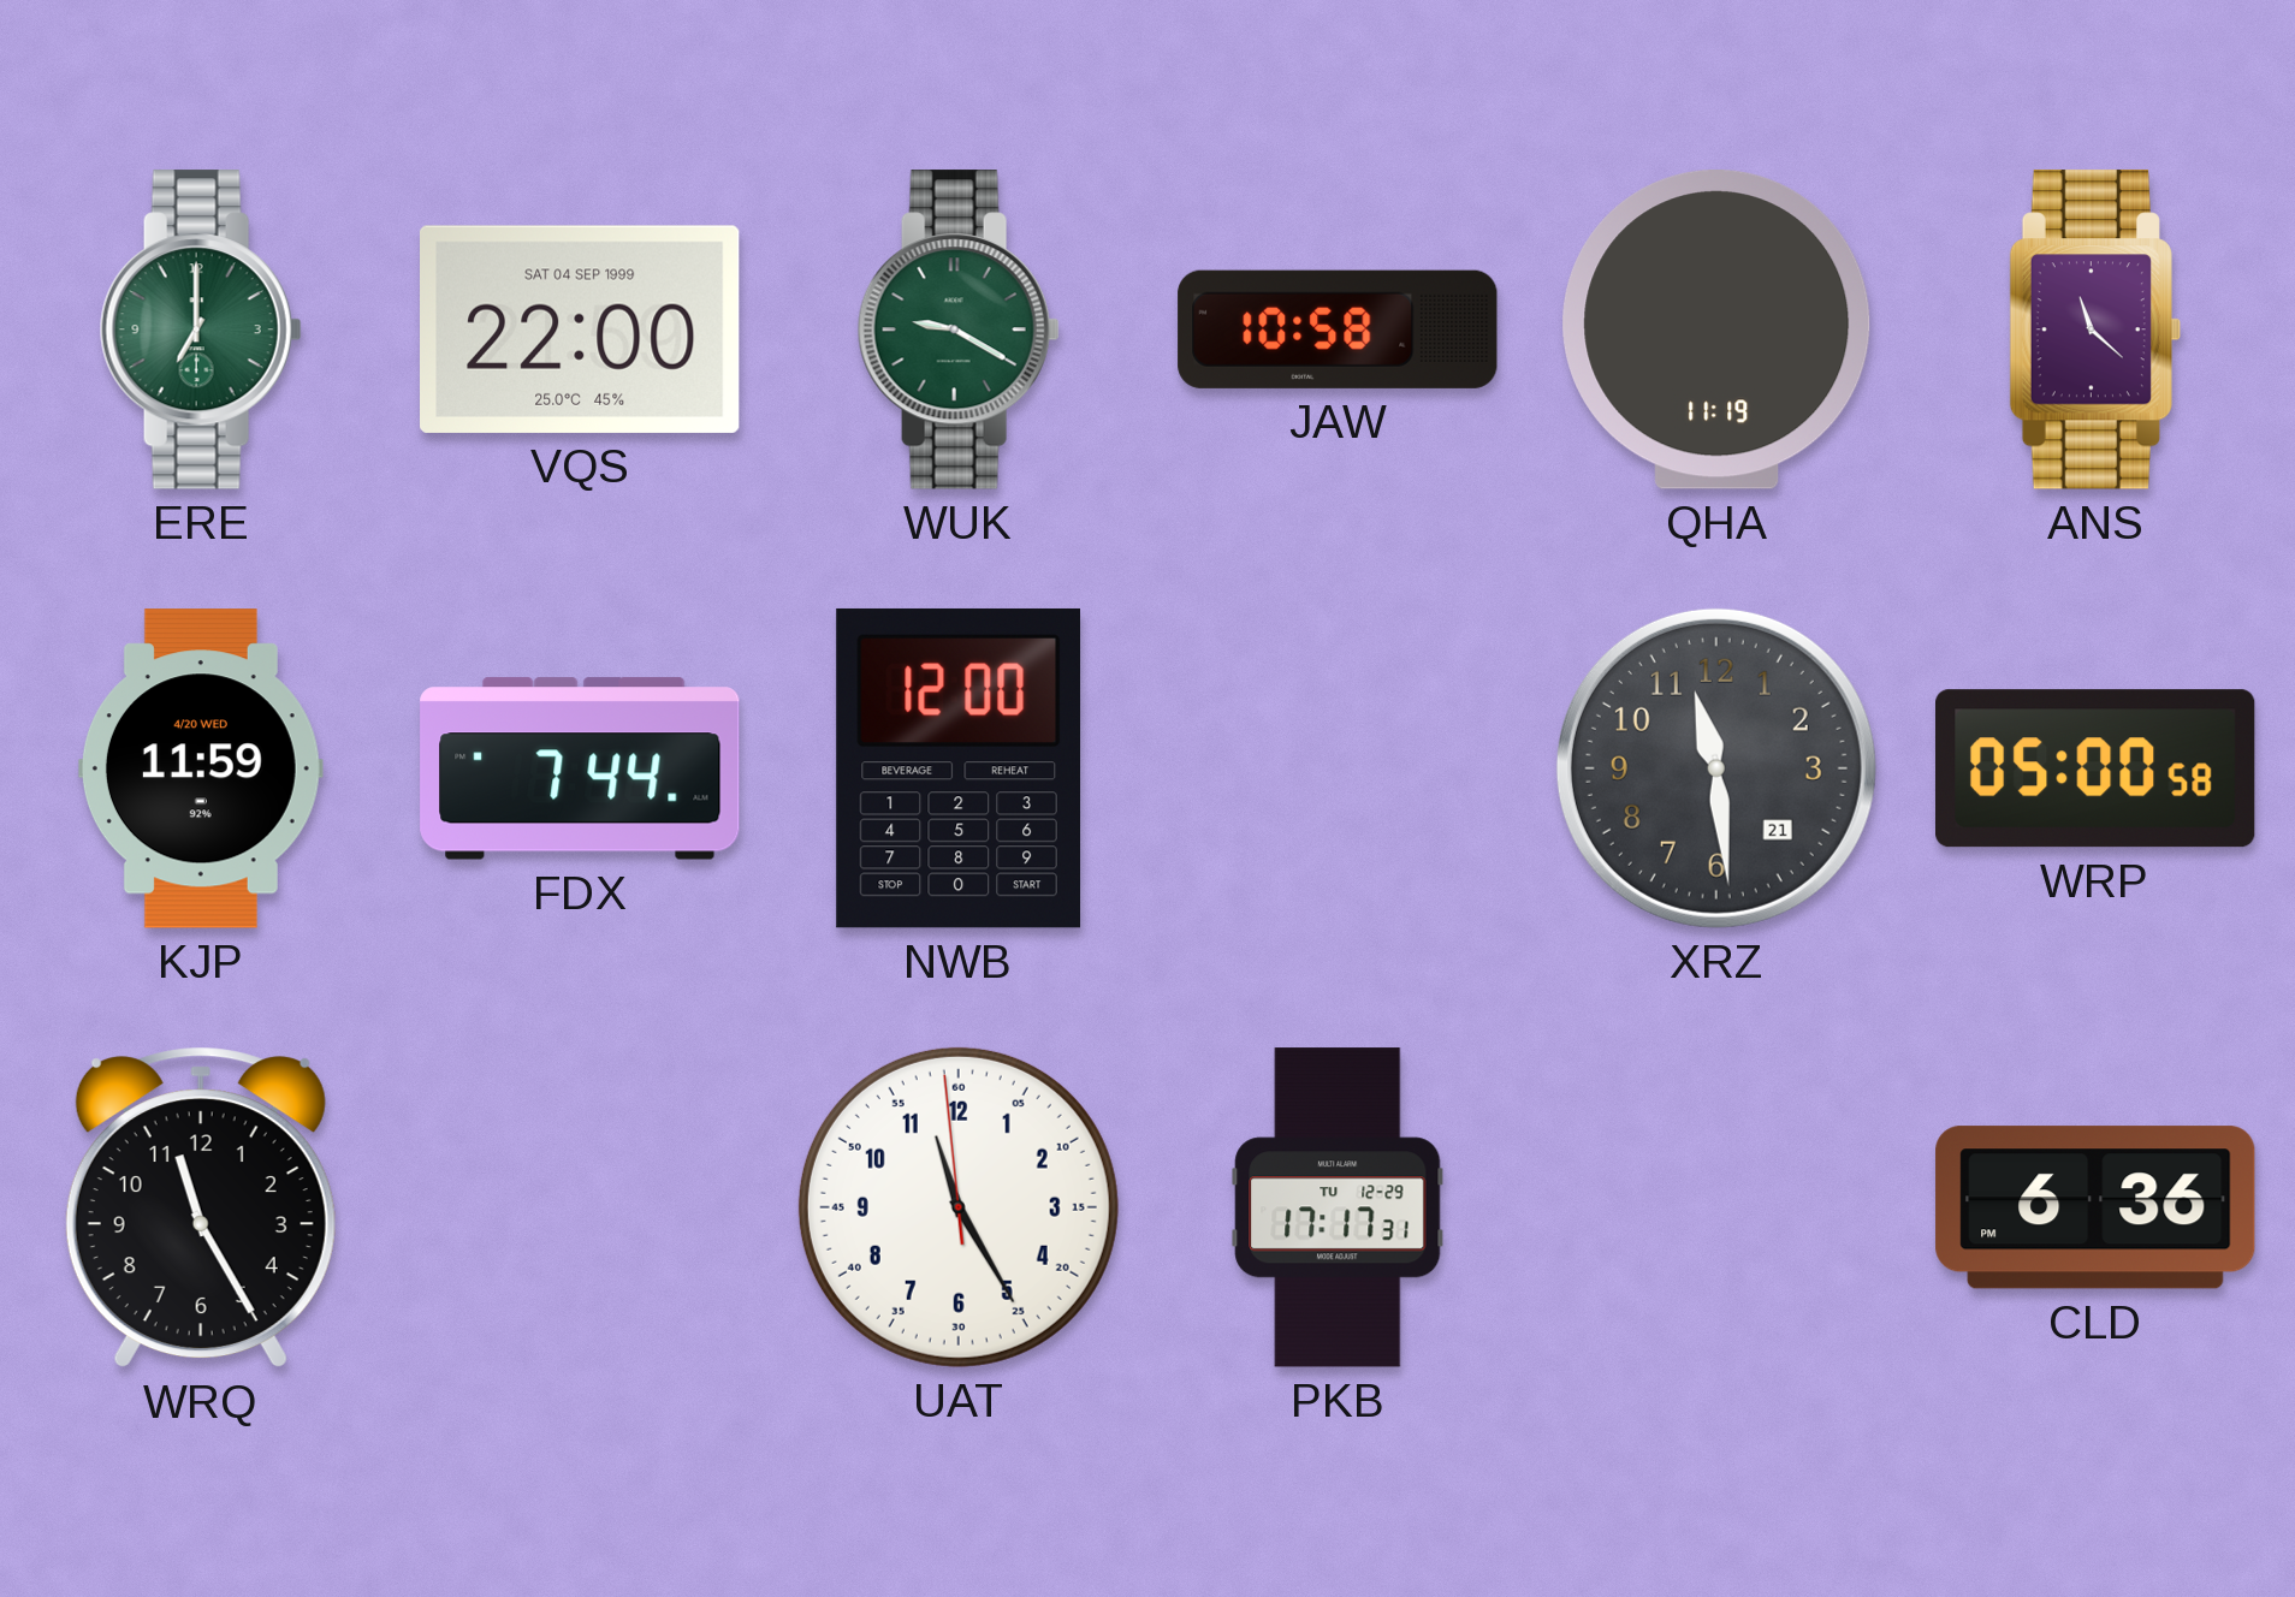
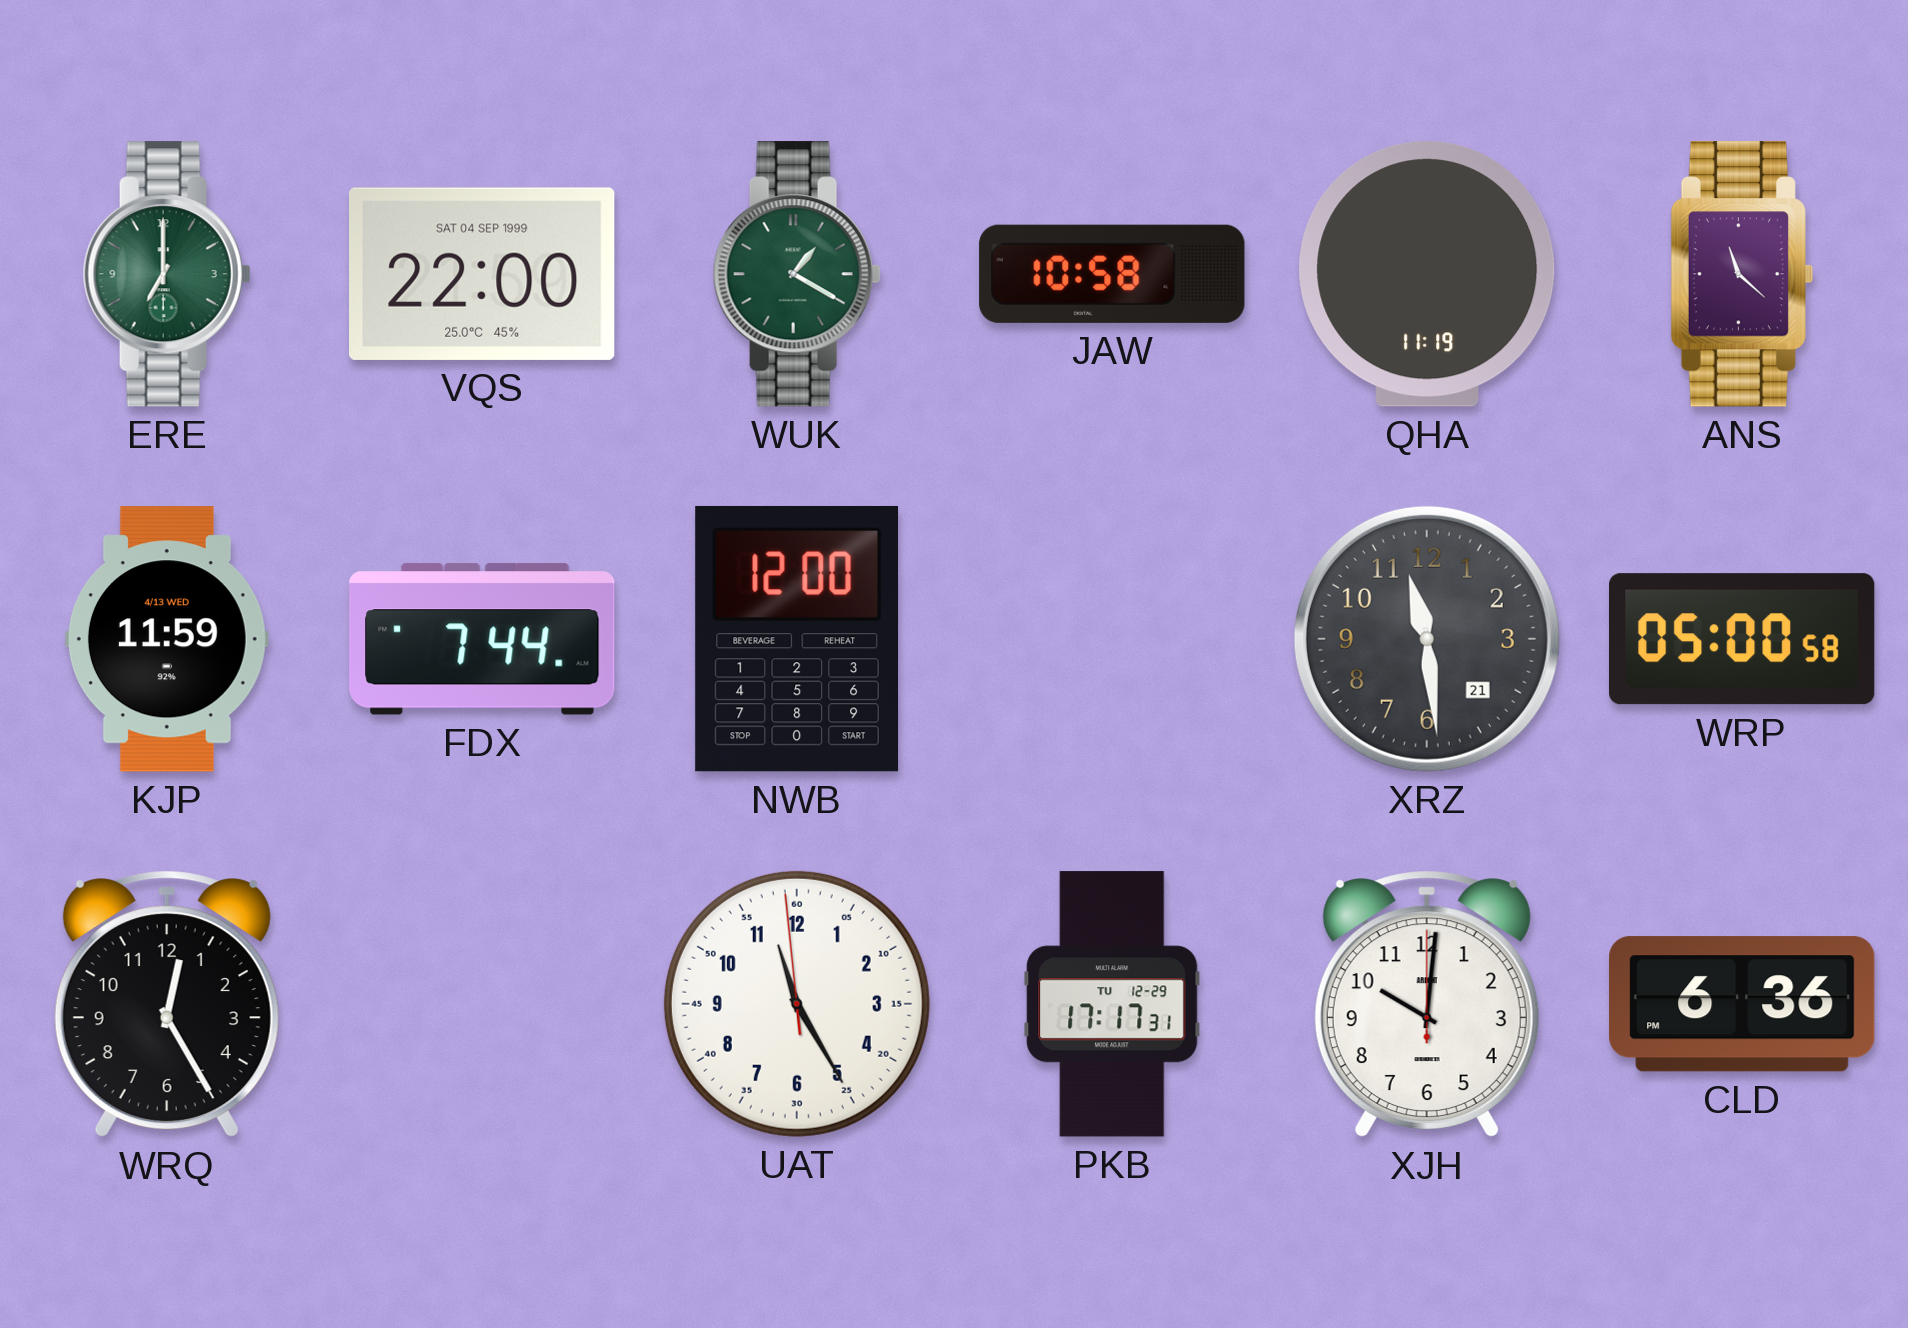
WUK: 9:20 -> 1:20
KJP date: 4/20 WED -> 4/13 WED
WRQ: 11:25 -> 12:25
XJH: none -> 10:01
